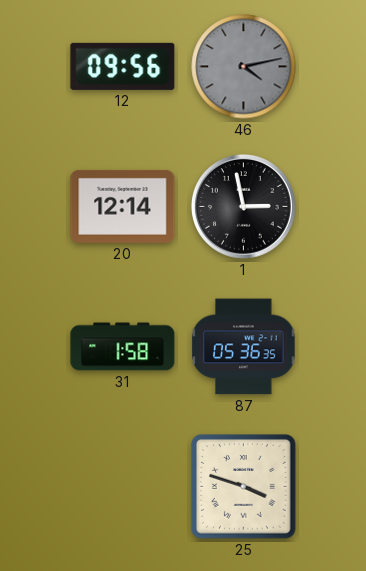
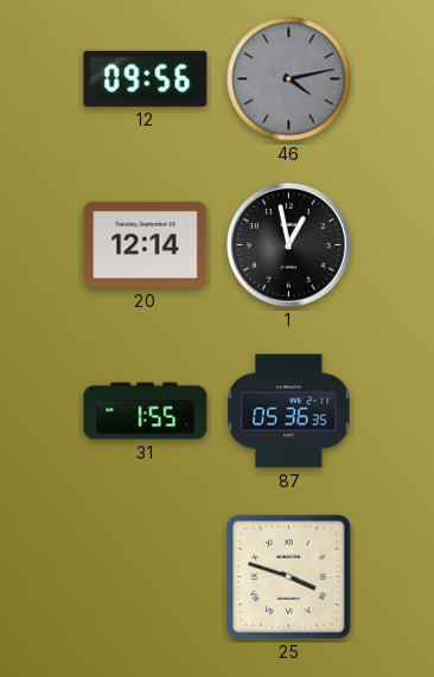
1: 2:58 -> 12:58
31: 1:58 -> 1:55
